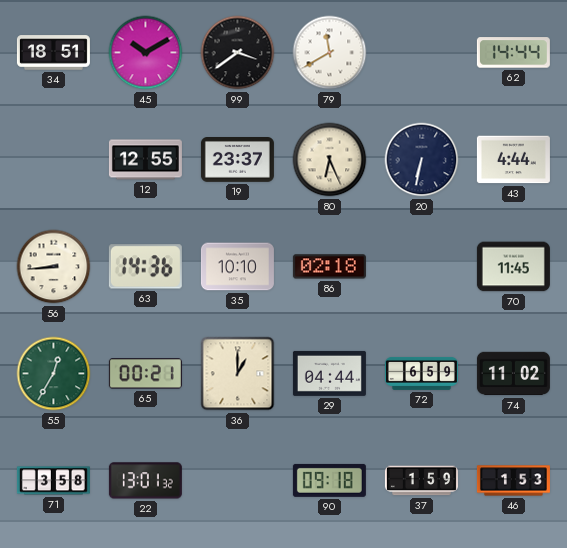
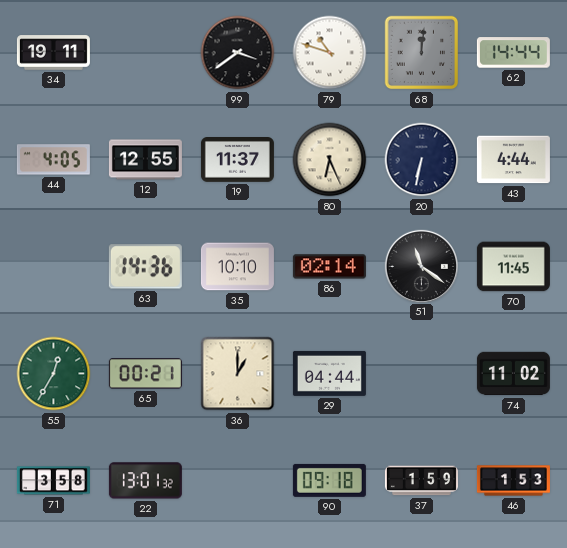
34: 18:51 -> 19:11
45: 10:10 -> none
79: 11:40 -> 10:48
68: none -> 12:01
44: none -> 4:05
19: 23:37 -> 11:37
56: 8:44 -> none
86: 02:18 -> 02:14
51: none -> 11:21
72: 6:59 -> none
